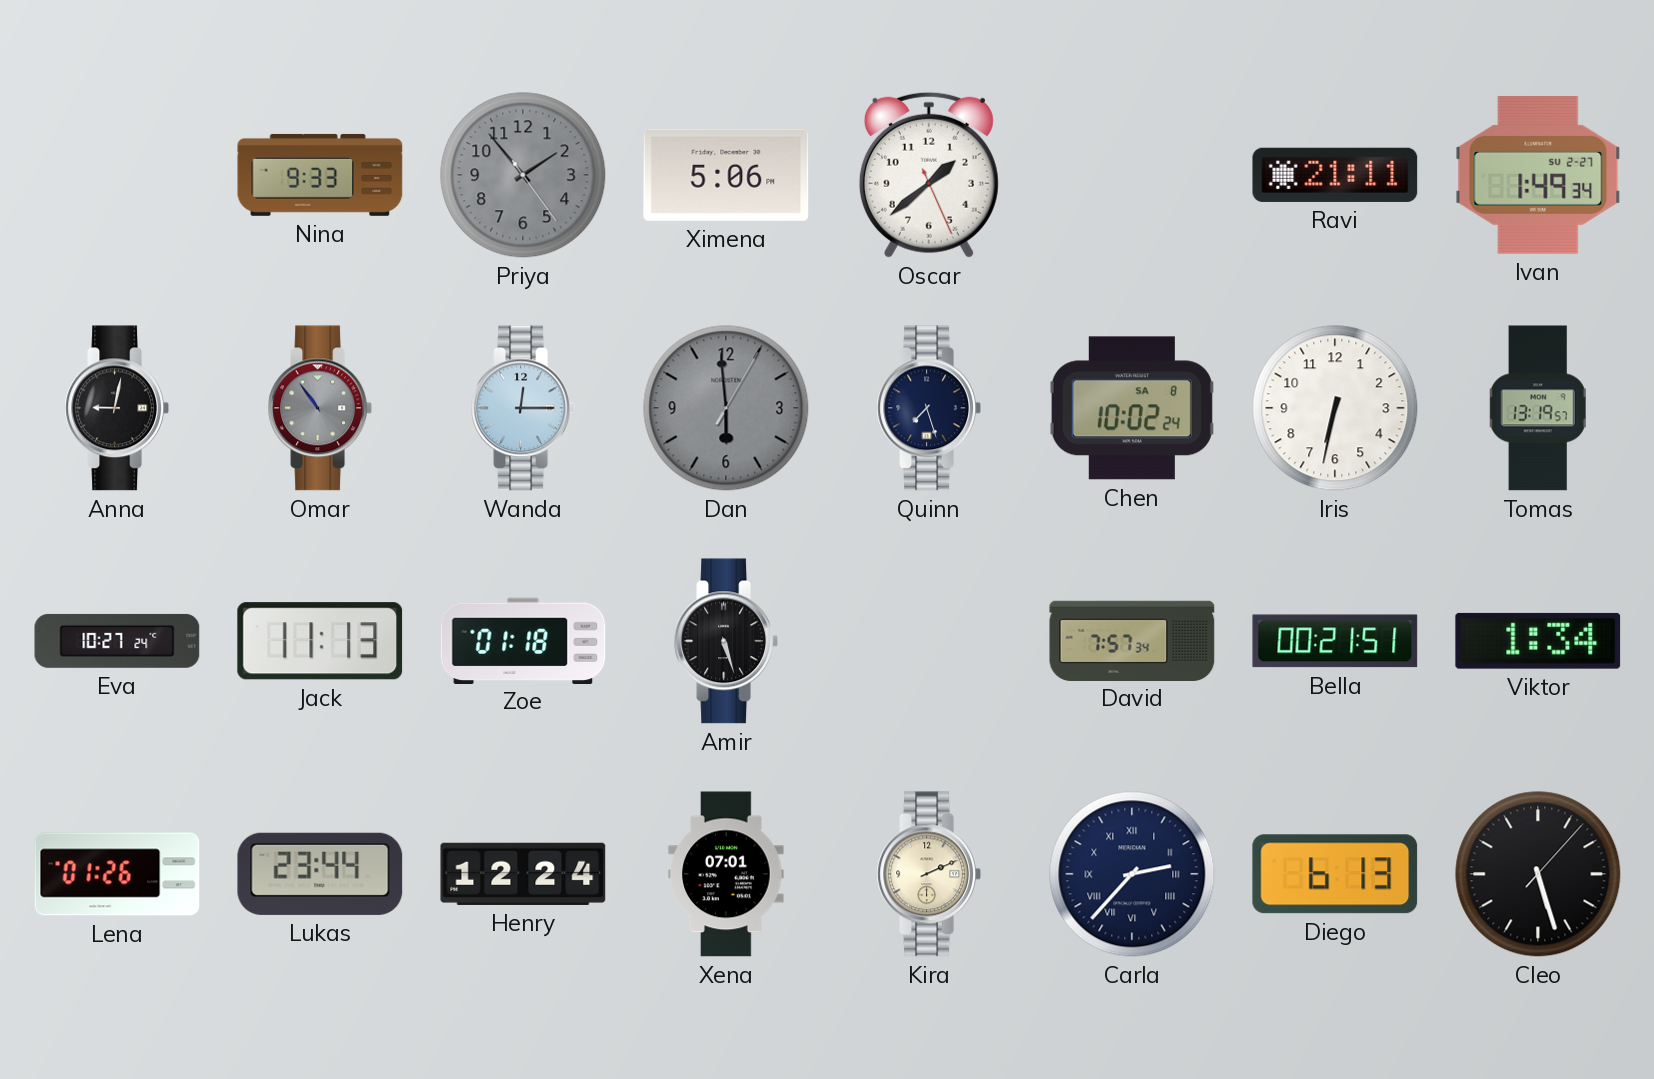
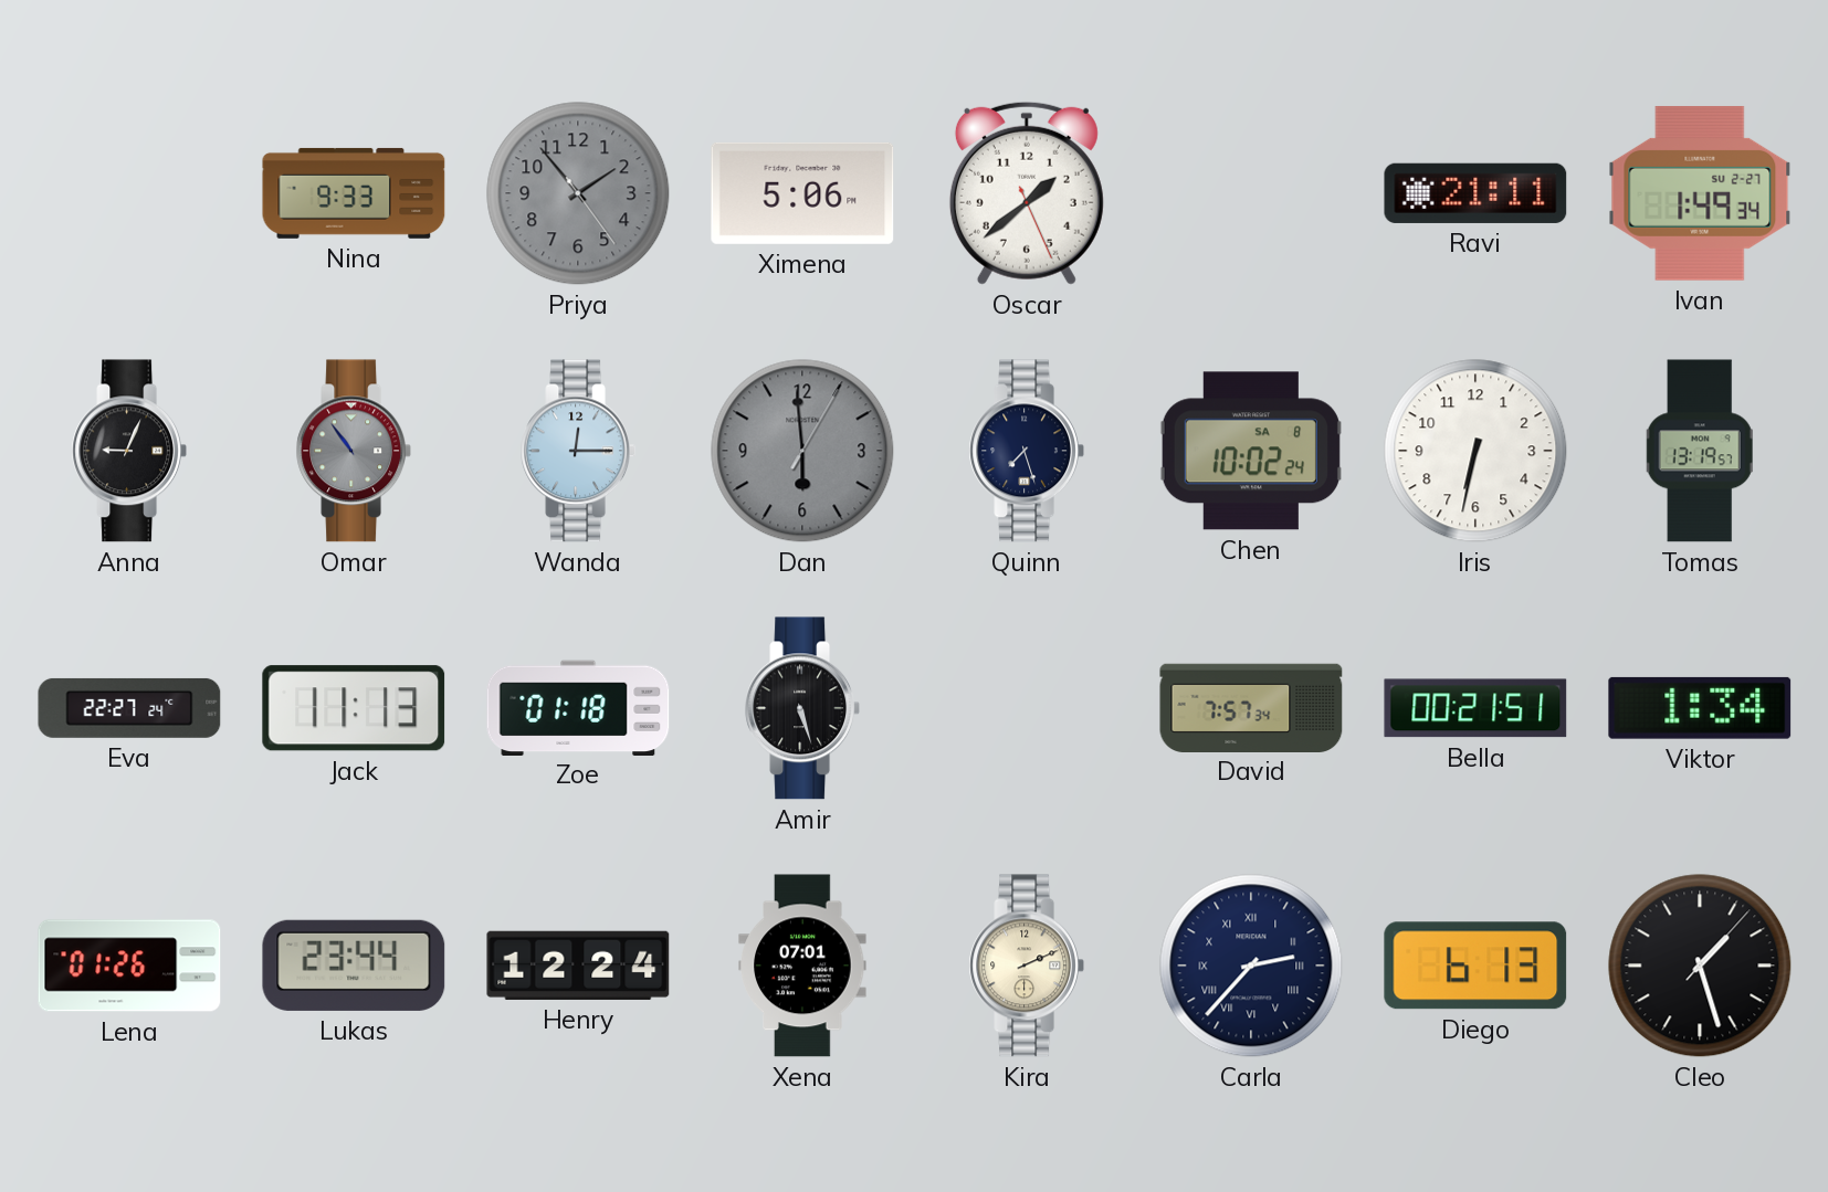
Anna: 9:02 -> 9:04
Eva: 10:27 -> 22:27
Cleo: 5:27 -> 1:27
